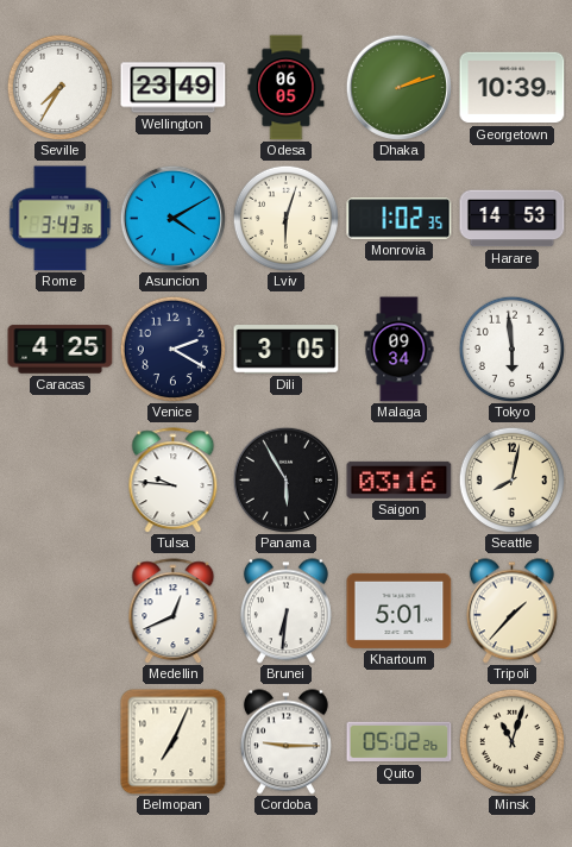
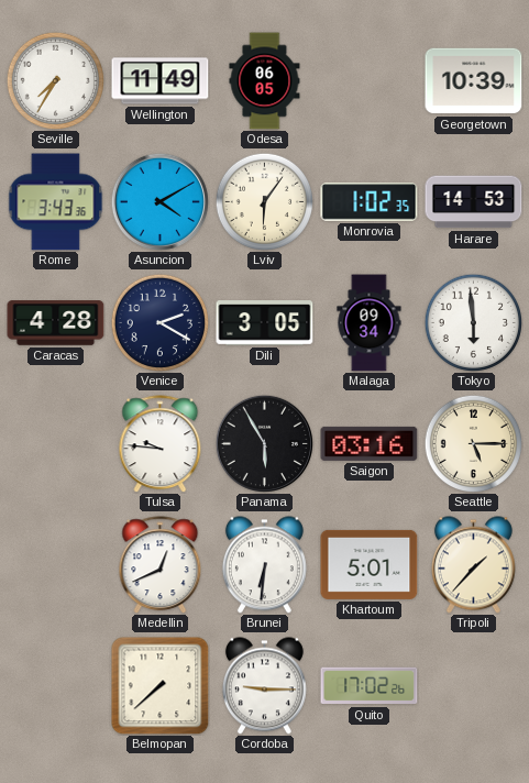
Wellington: 23:49 -> 11:49
Dhaka: 2:12 -> none
Lviv: 6:03 -> 6:06
Caracas: 4:25 -> 4:28
Seattle: 8:02 -> 5:15
Belmopan: 7:04 -> 7:38
Quito: 05:02 -> 17:02
Minsk: 11:03 -> none
